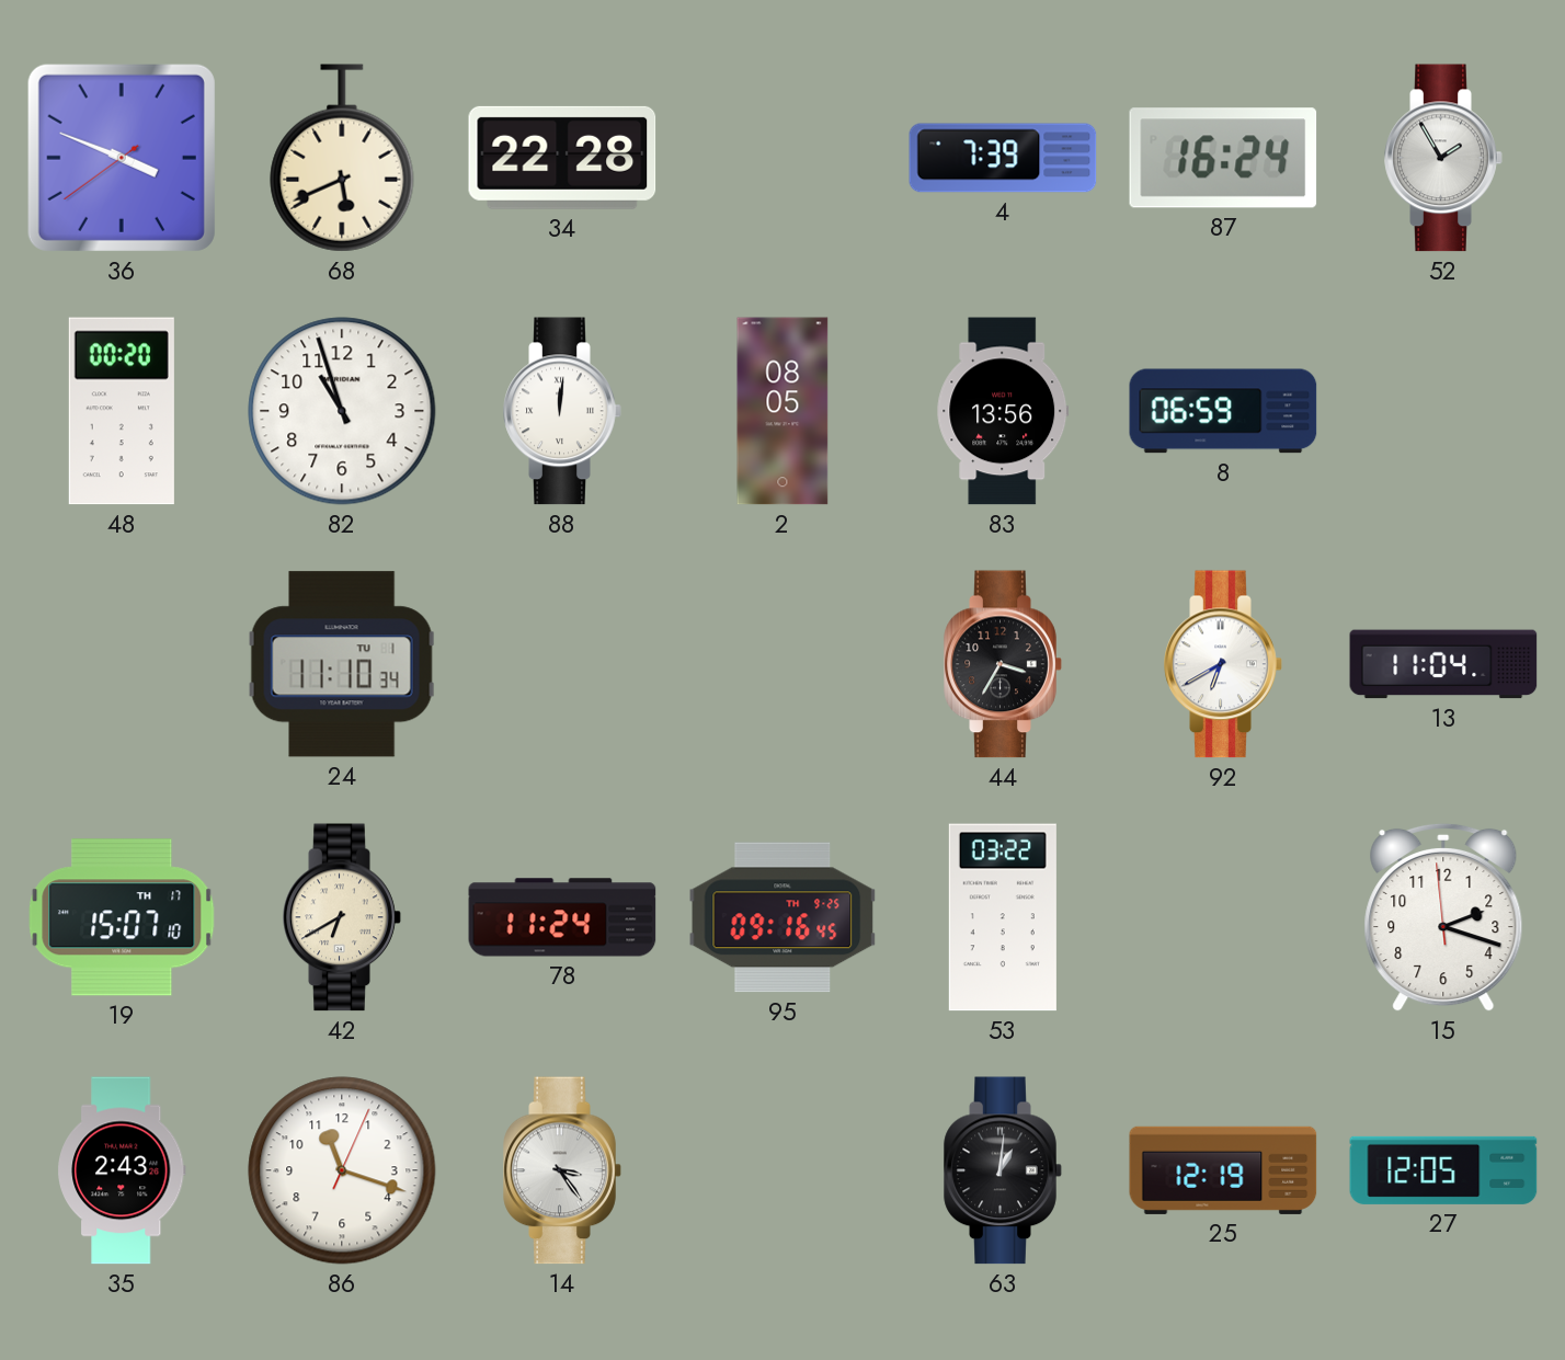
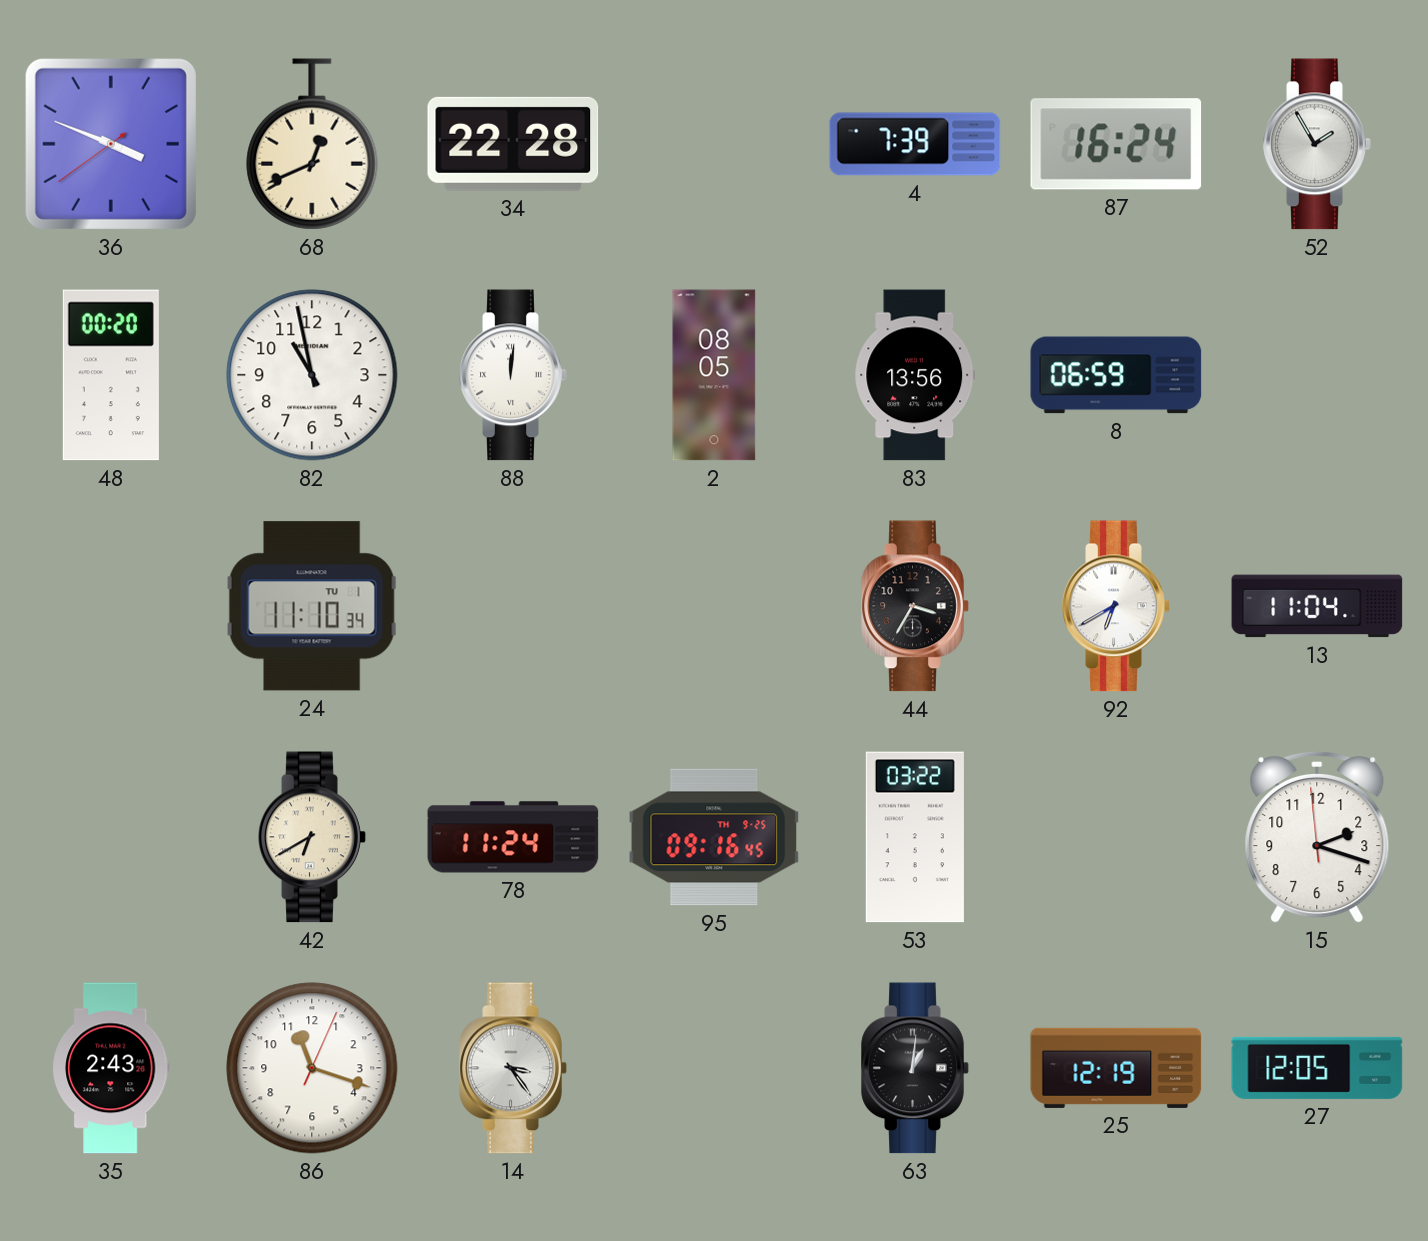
68: 5:41 -> 12:41
82: 10:57 -> 10:58
19: 15:07 -> none
